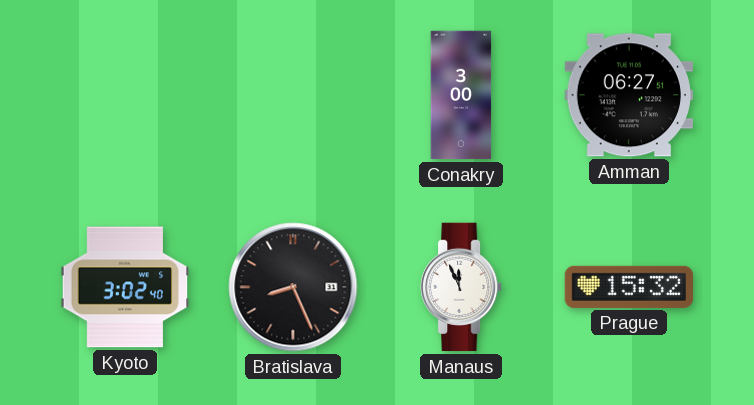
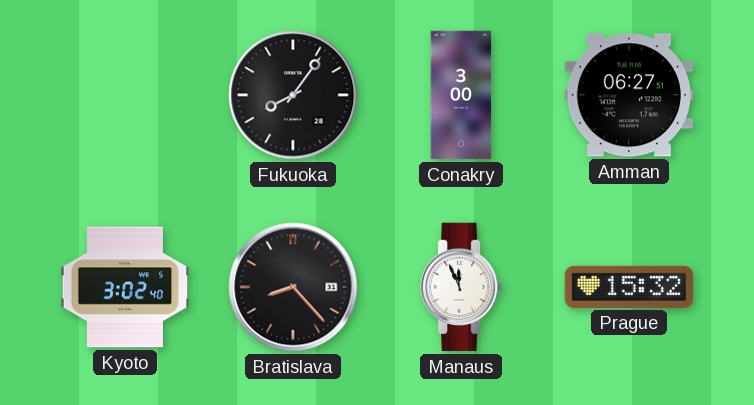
Fukuoka: none -> 8:06
Bratislava: 8:26 -> 8:23
